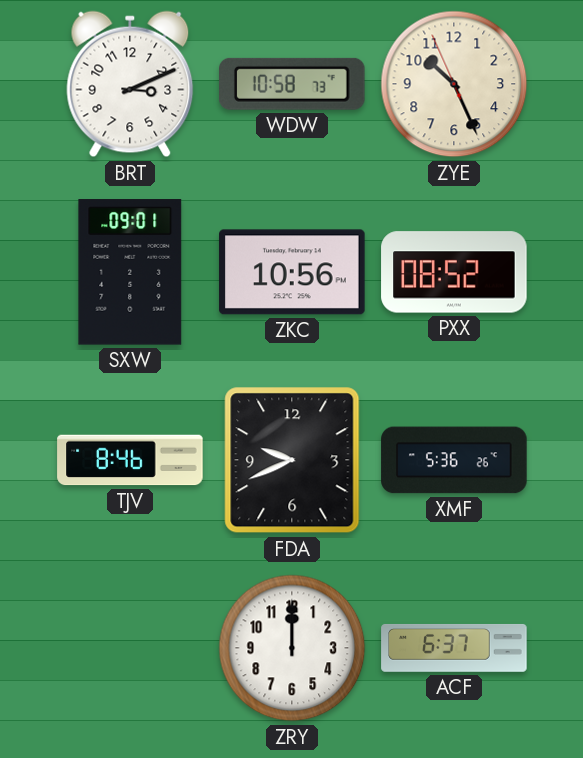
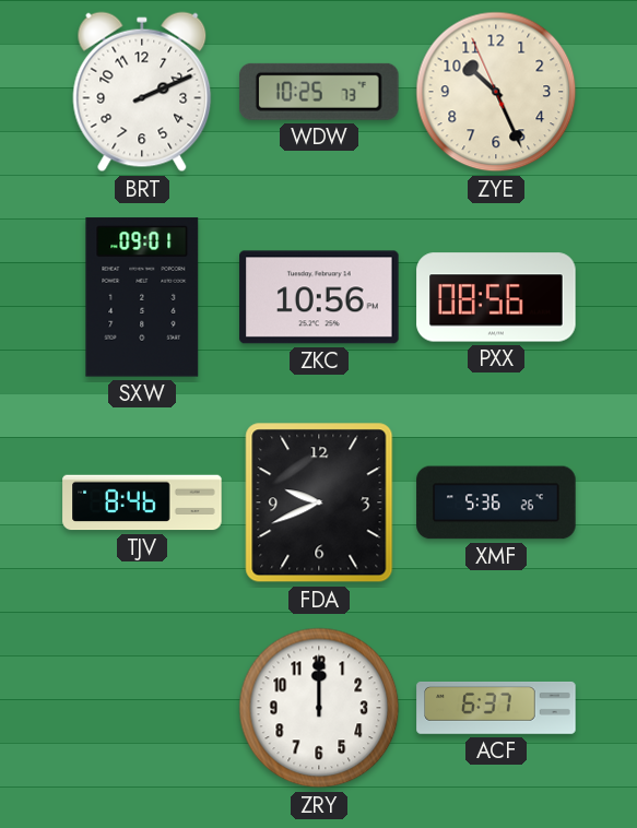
BRT: 3:11 -> 2:11
WDW: 10:58 -> 10:25
PXX: 08:52 -> 08:56
